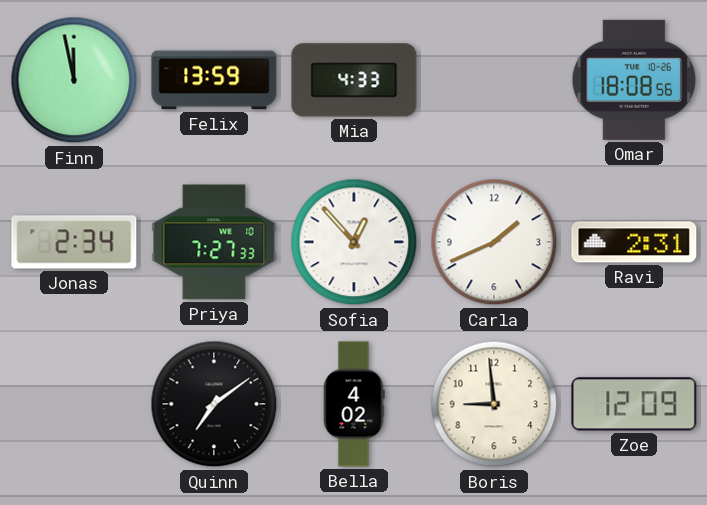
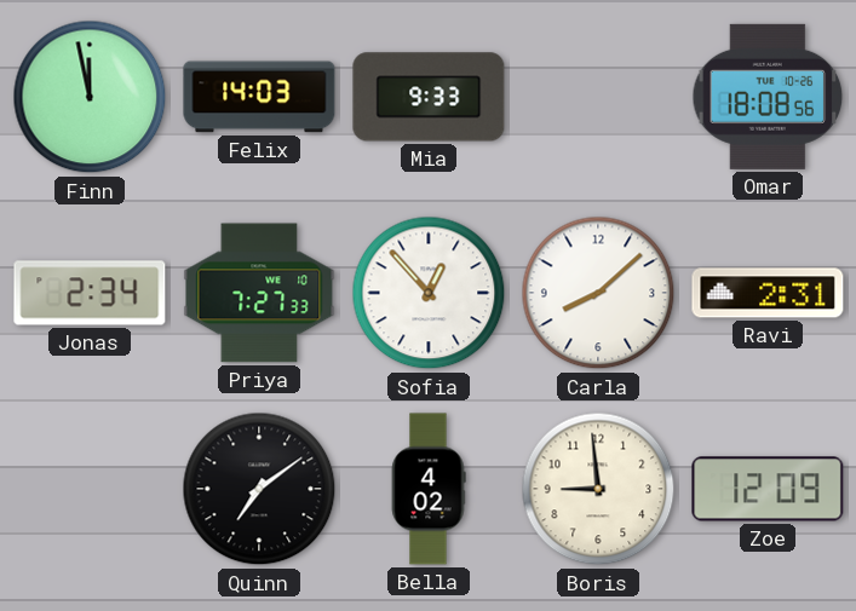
Felix: 13:59 -> 14:03
Mia: 4:33 -> 9:33
Carla: 1:41 -> 8:08
